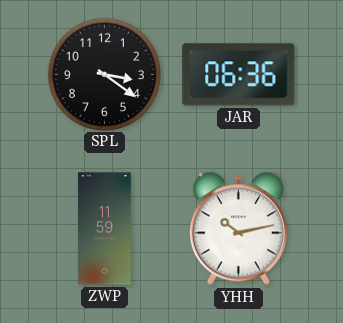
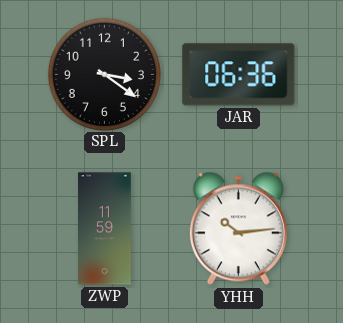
YHH: 10:13 -> 10:14
